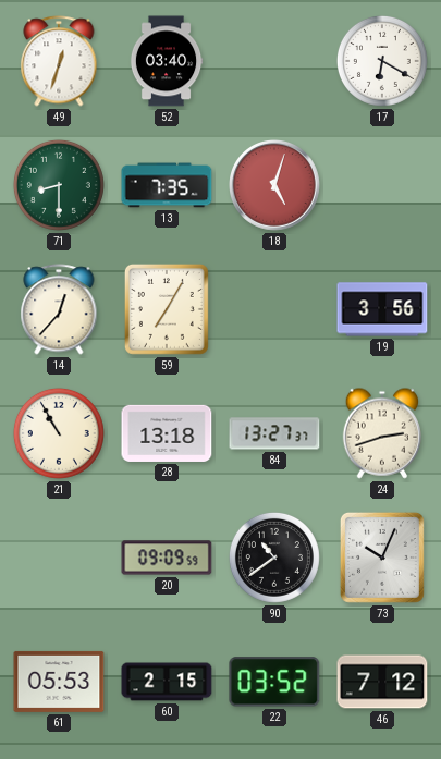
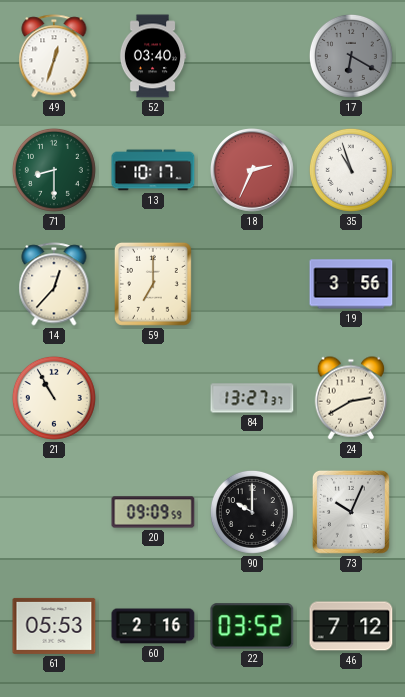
17 dial: white -> grey
13: 7:35 -> 10:17
18: 5:03 -> 2:34
35: none -> 10:57
59: 7:05 -> 7:00
28: 13:18 -> none
24: 2:42 -> 2:40
90: 10:39 -> 10:00
60: 2:15 -> 2:16
